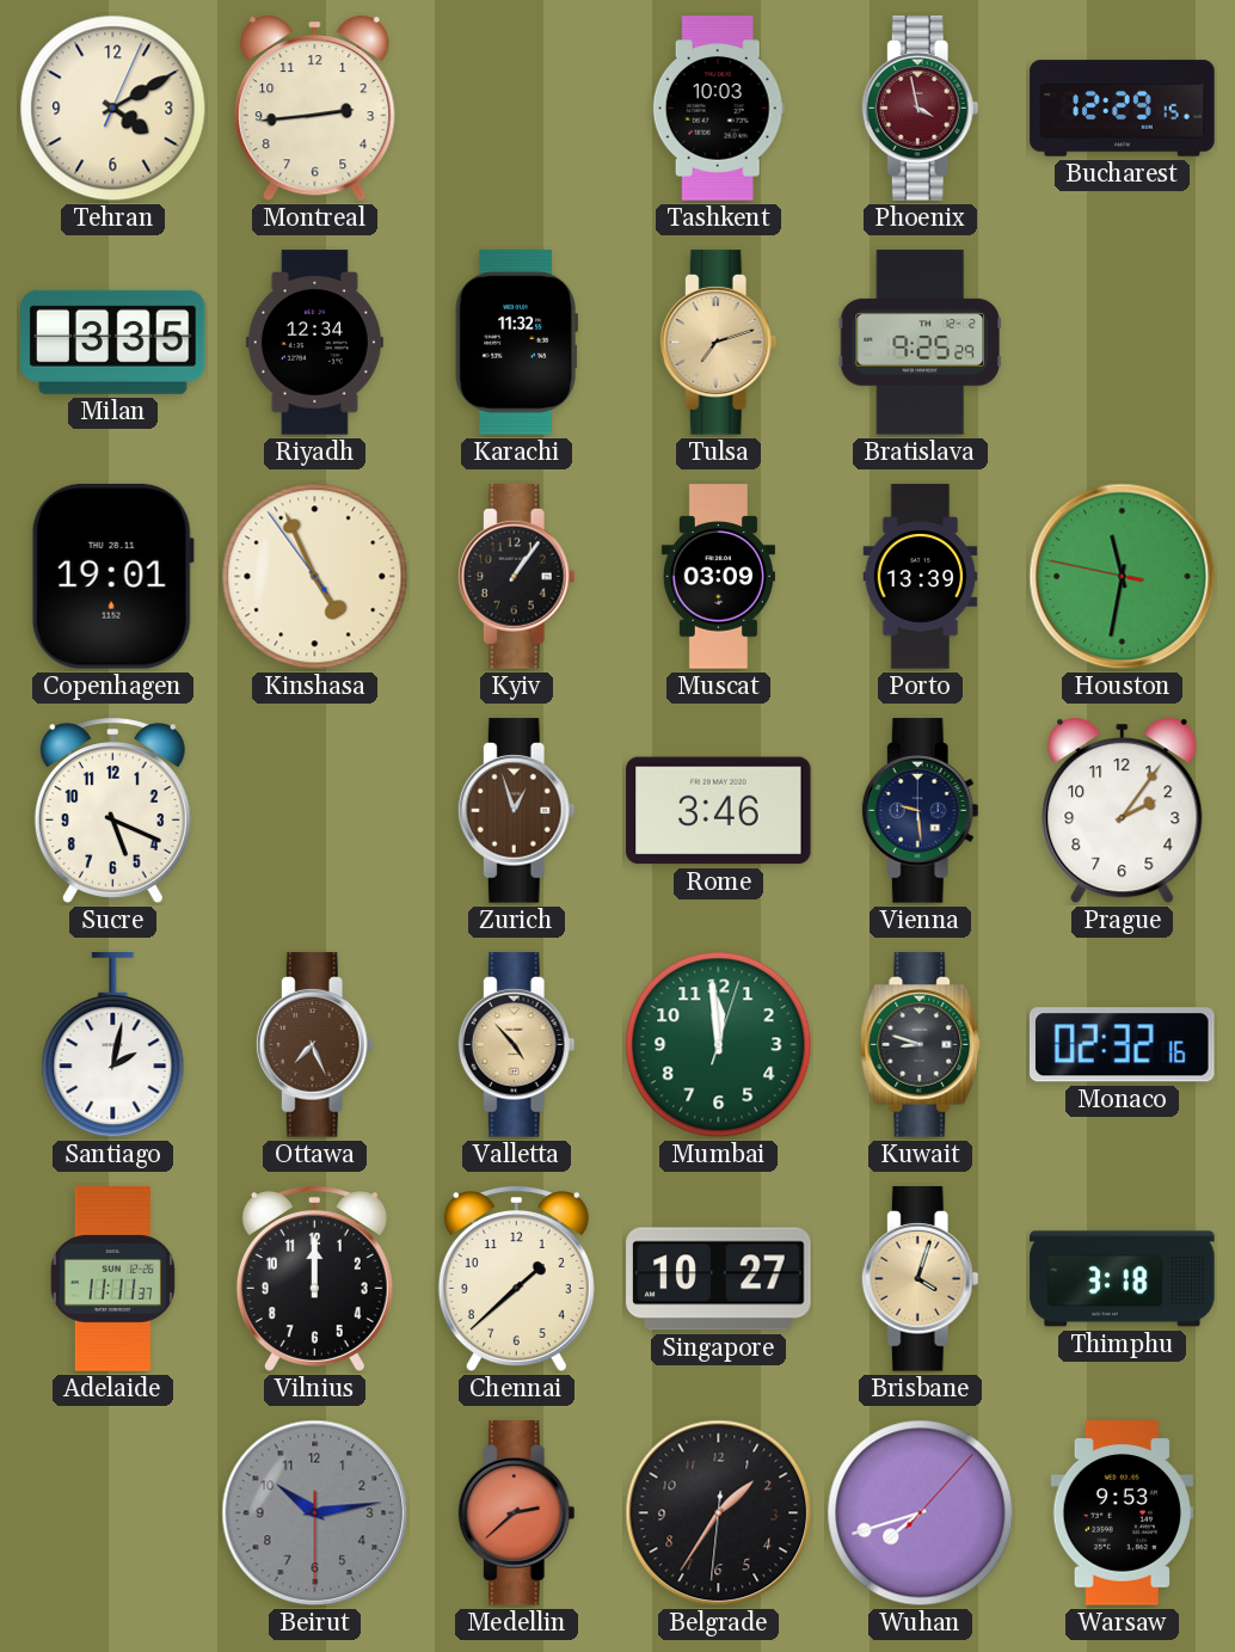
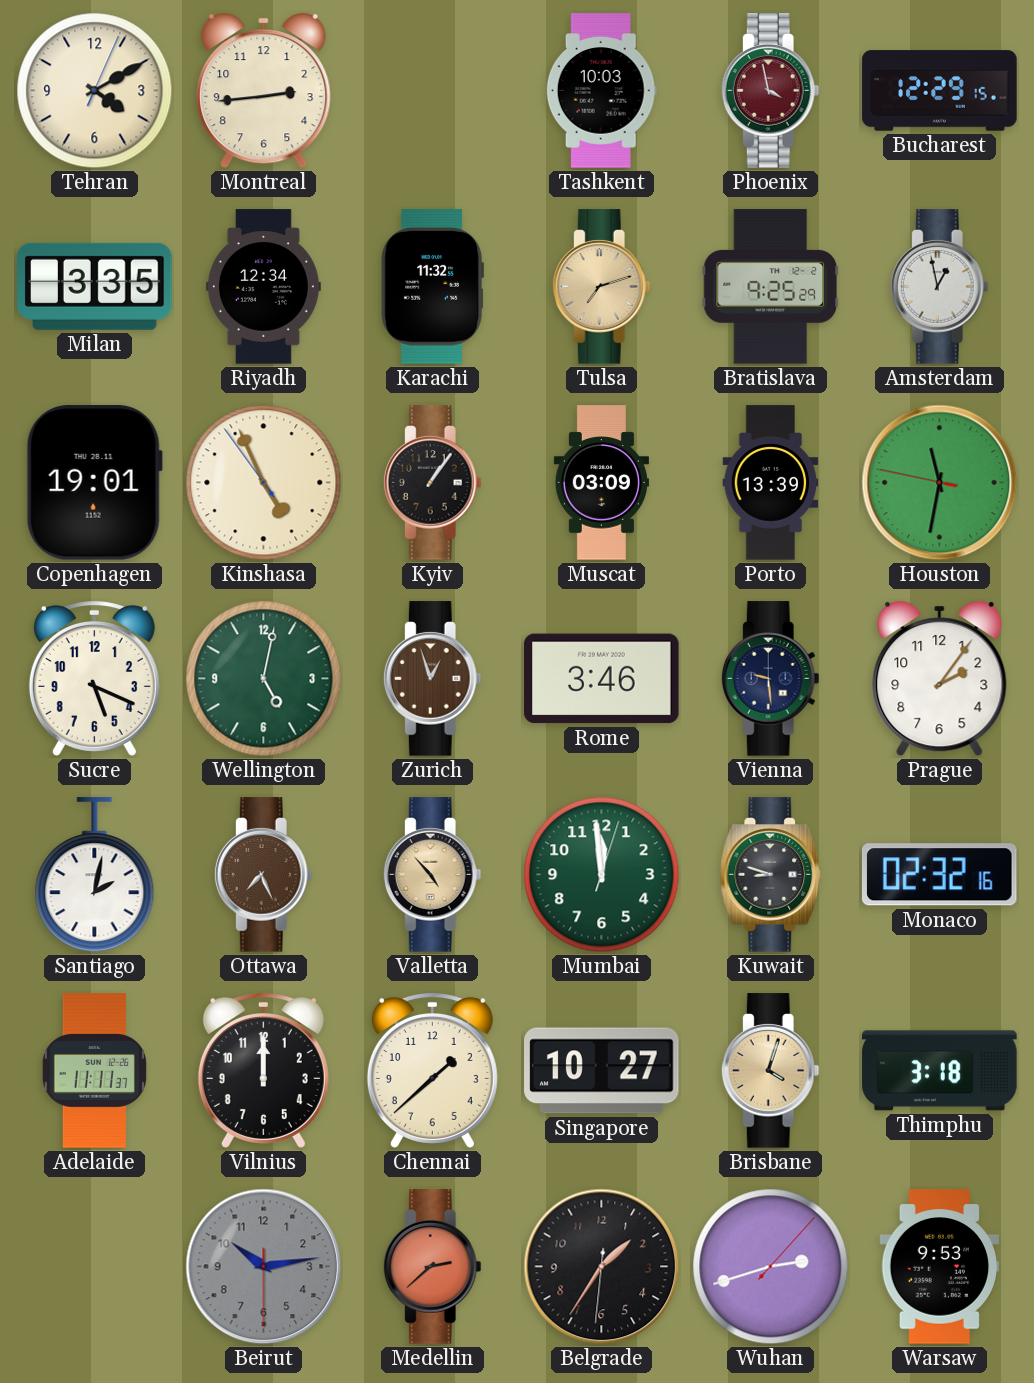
Amsterdam: none -> 12:58
Wellington: none -> 5:02
Wuhan: 7:42 -> 2:42
